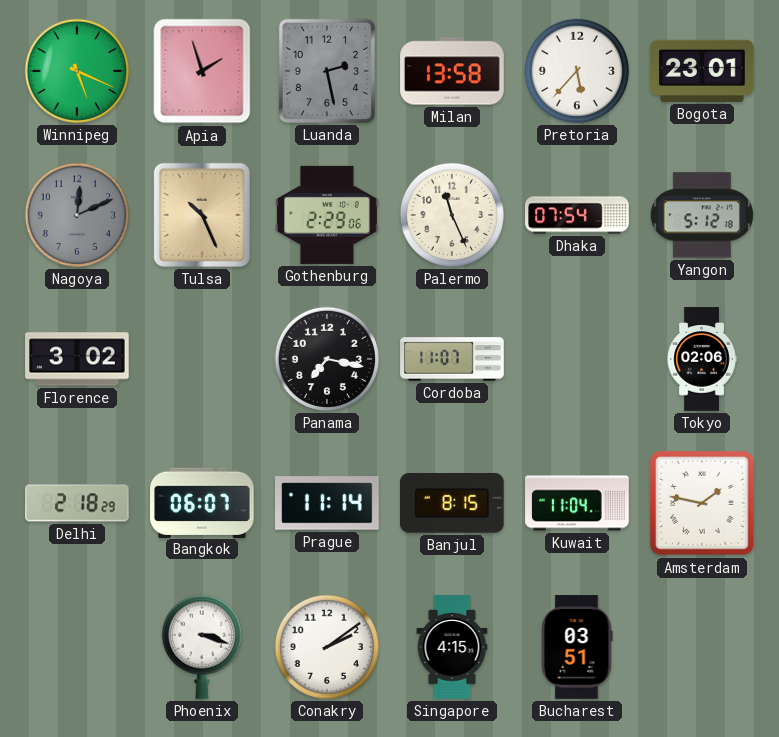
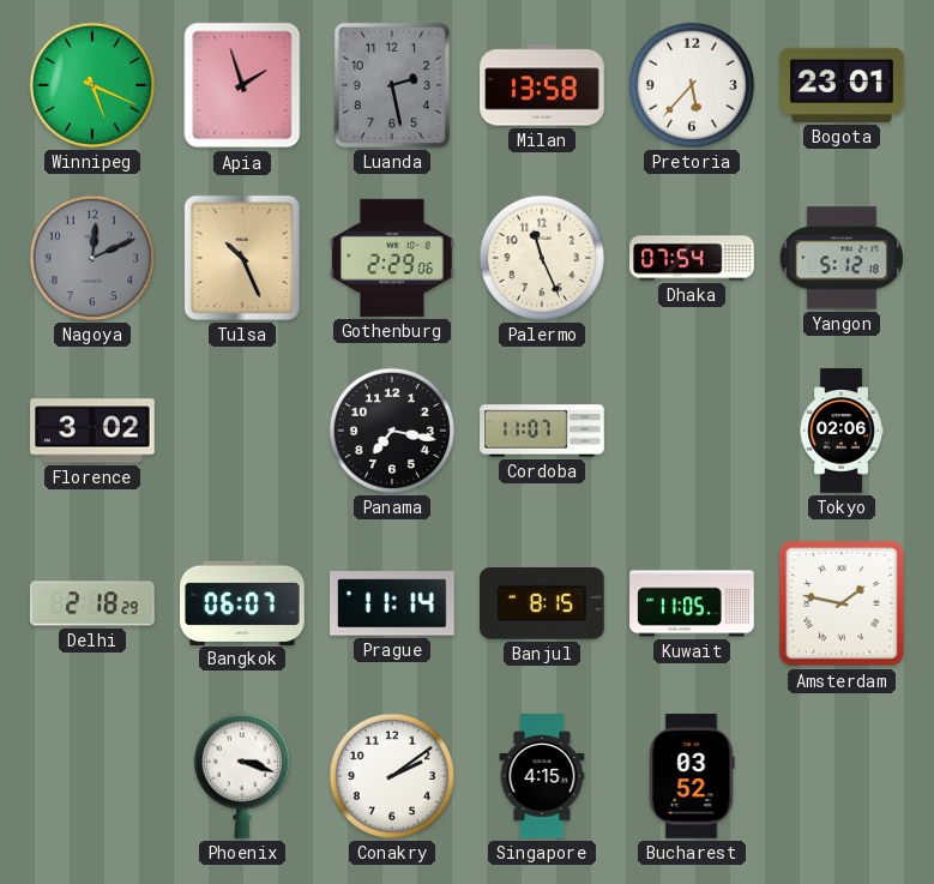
Kuwait: 11:04 -> 11:05
Bucharest: 03:51 -> 03:52
